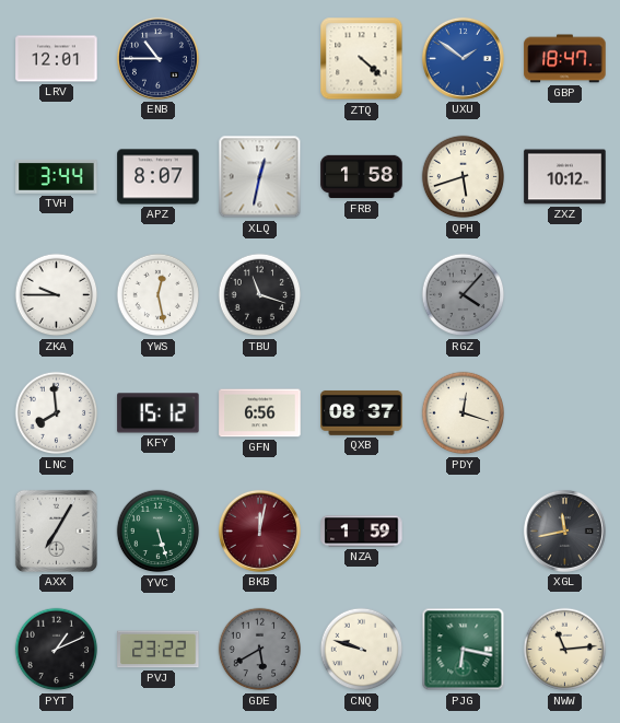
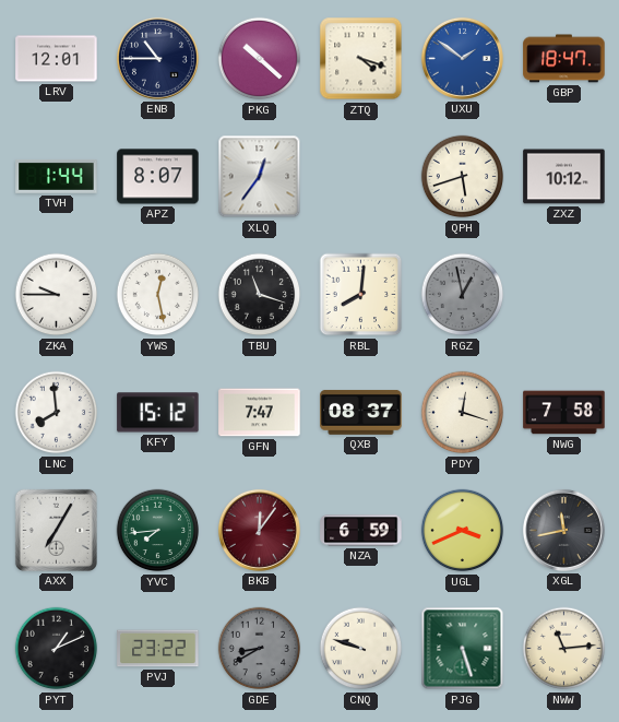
PKG: none -> 10:22
ZTQ: 4:22 -> 4:18
TVH: 3:44 -> 1:44
XLQ: 12:32 -> 12:36
FRB: 1:58 -> none
RBL: none -> 8:01
RGZ: 4:07 -> 12:58
GFN: 6:56 -> 7:47
NWG: none -> 7:58
YVC: 5:27 -> 7:44
BKB: 12:02 -> 12:06
NZA: 1:59 -> 6:59
UGL: none -> 3:41
GDE: 5:40 -> 8:40
PJG: 6:17 -> 5:27
